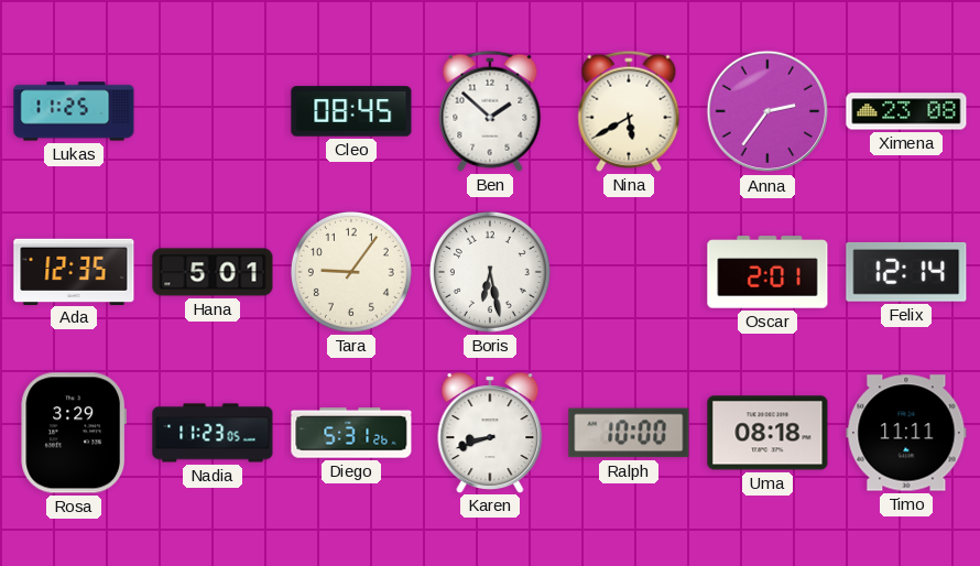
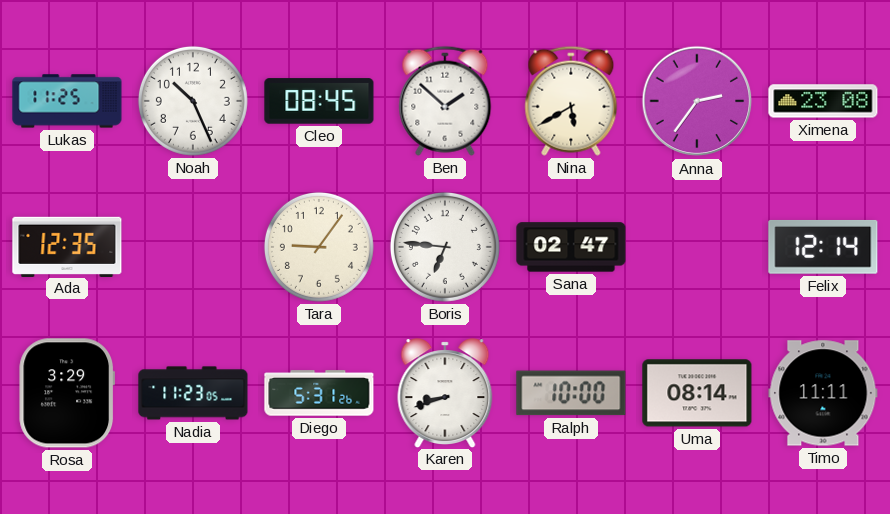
Noah: none -> 10:26
Hana: 5:01 -> none
Boris: 6:28 -> 6:46
Sana: none -> 02:47
Oscar: 2:01 -> none
Uma: 08:18 -> 08:14
